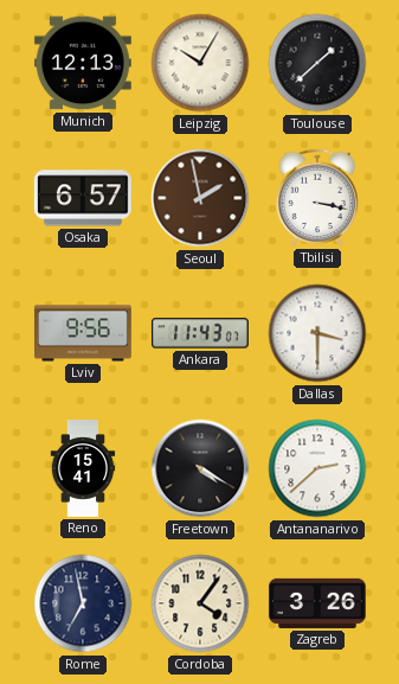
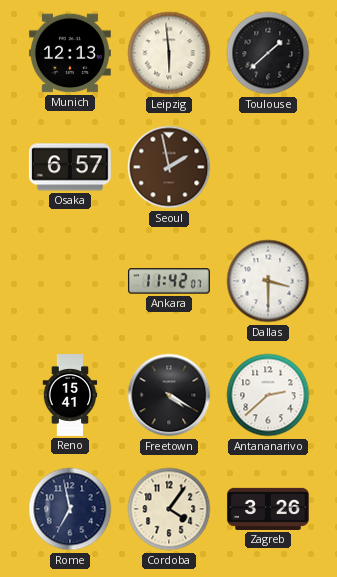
Leipzig: 10:05 -> 5:59
Tbilisi: 3:17 -> none
Lviv: 9:56 -> none
Ankara: 11:43 -> 11:42
